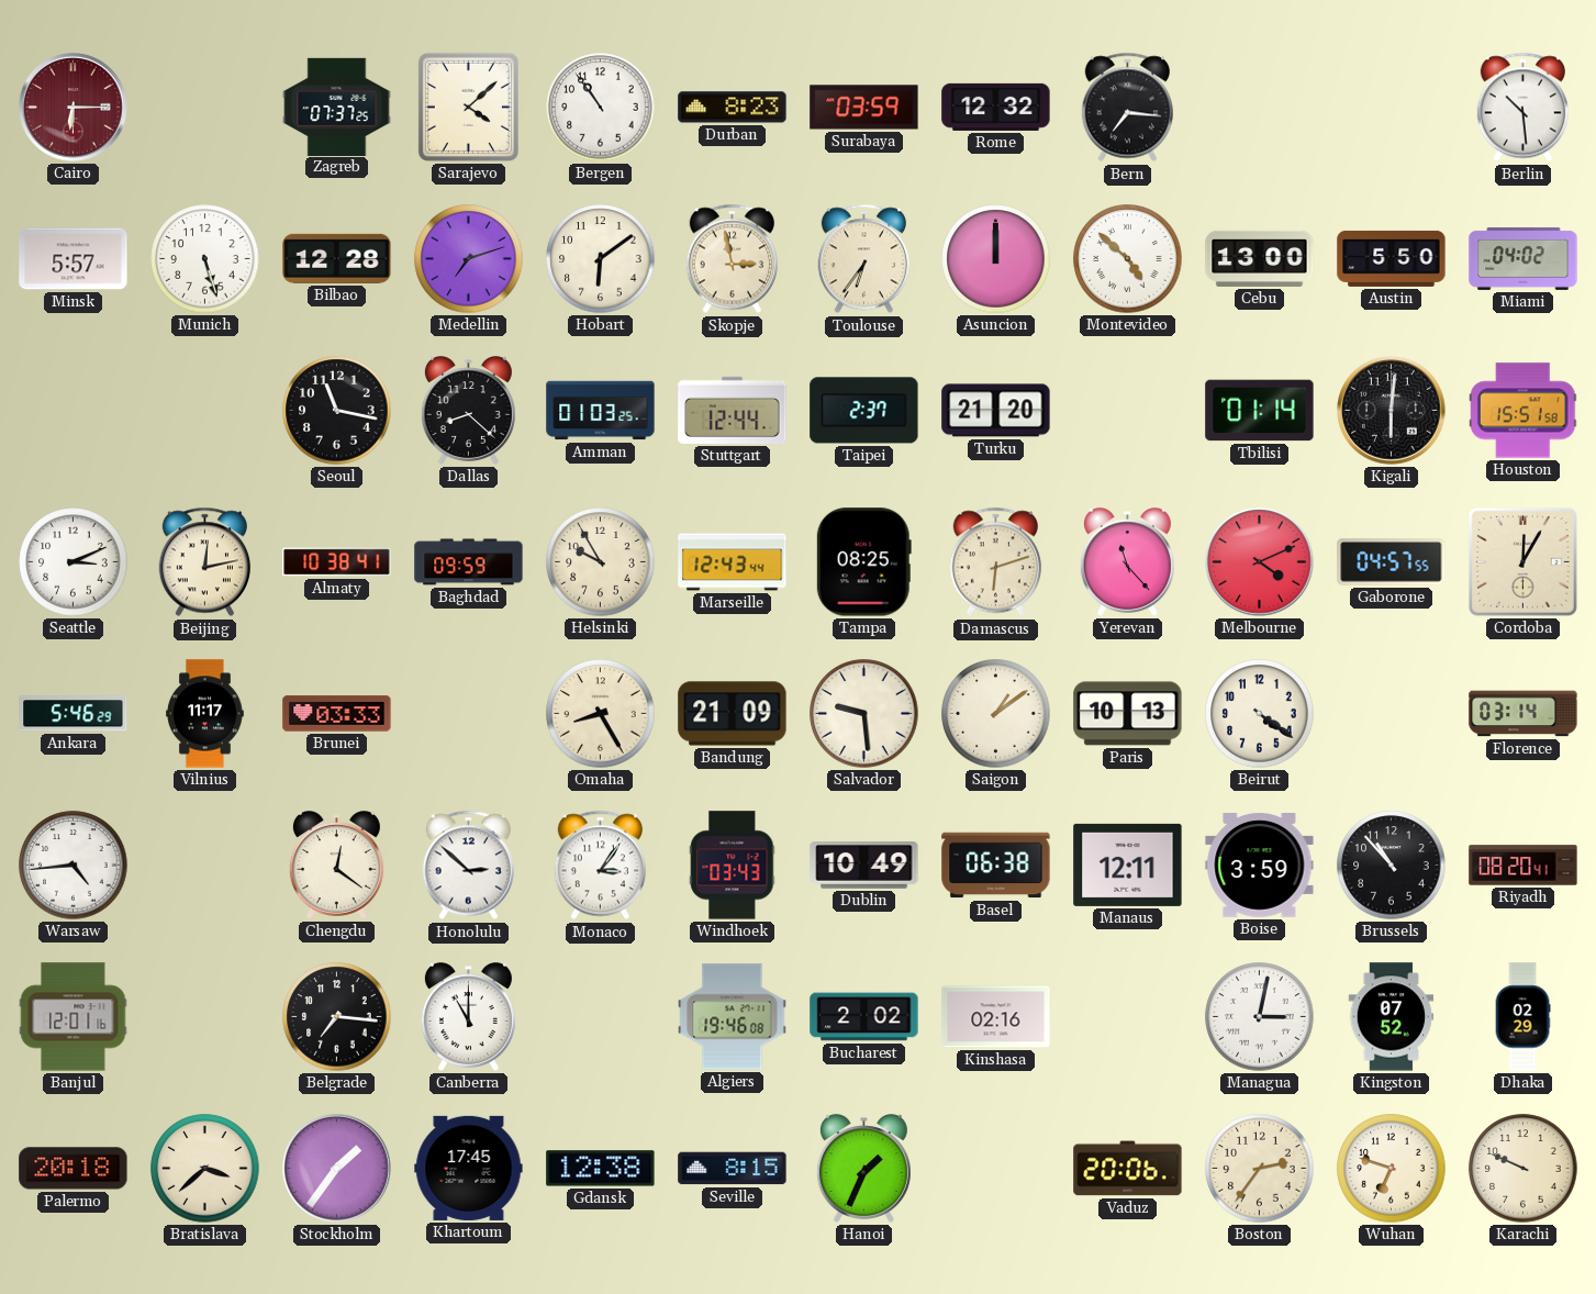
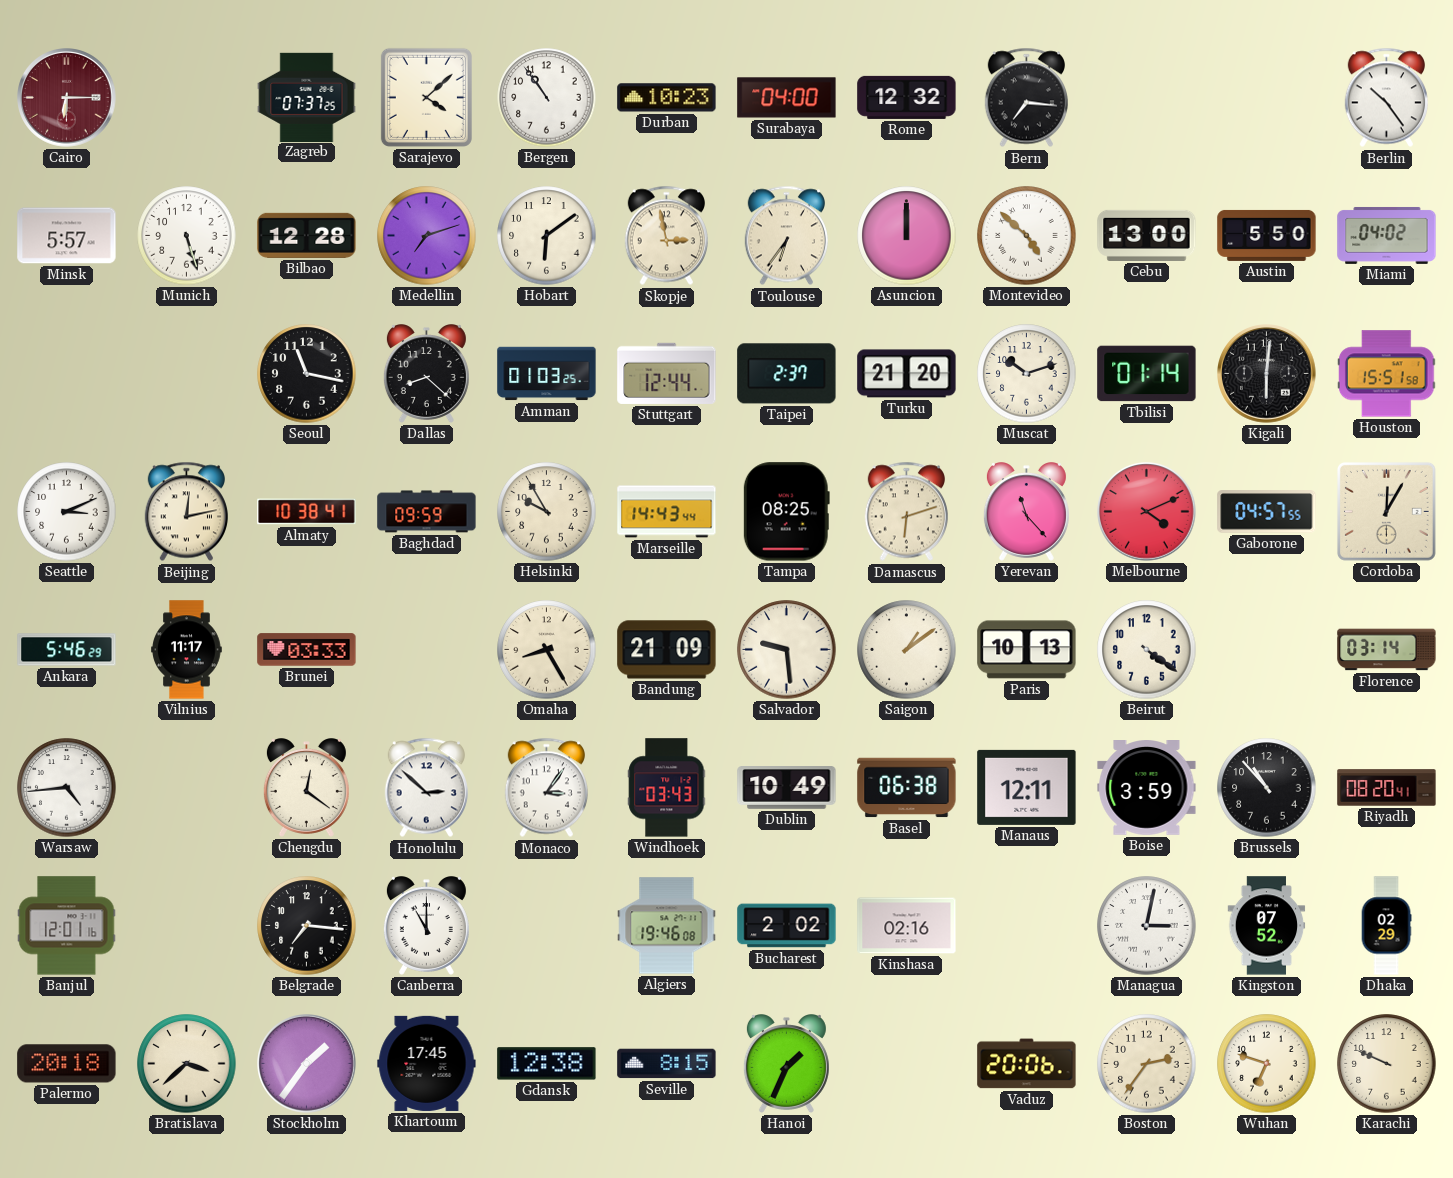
Durban: 8:23 -> 10:23
Surabaya: 03:59 -> 04:00
Berlin: 10:29 -> 10:24
Muscat: none -> 10:12
Marseille: 12:43 -> 14:43
